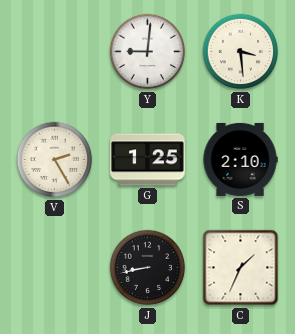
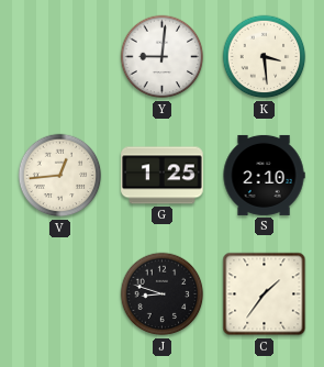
V: 2:25 -> 12:44
J: 8:43 -> 8:48
C: 1:34 -> 1:36
